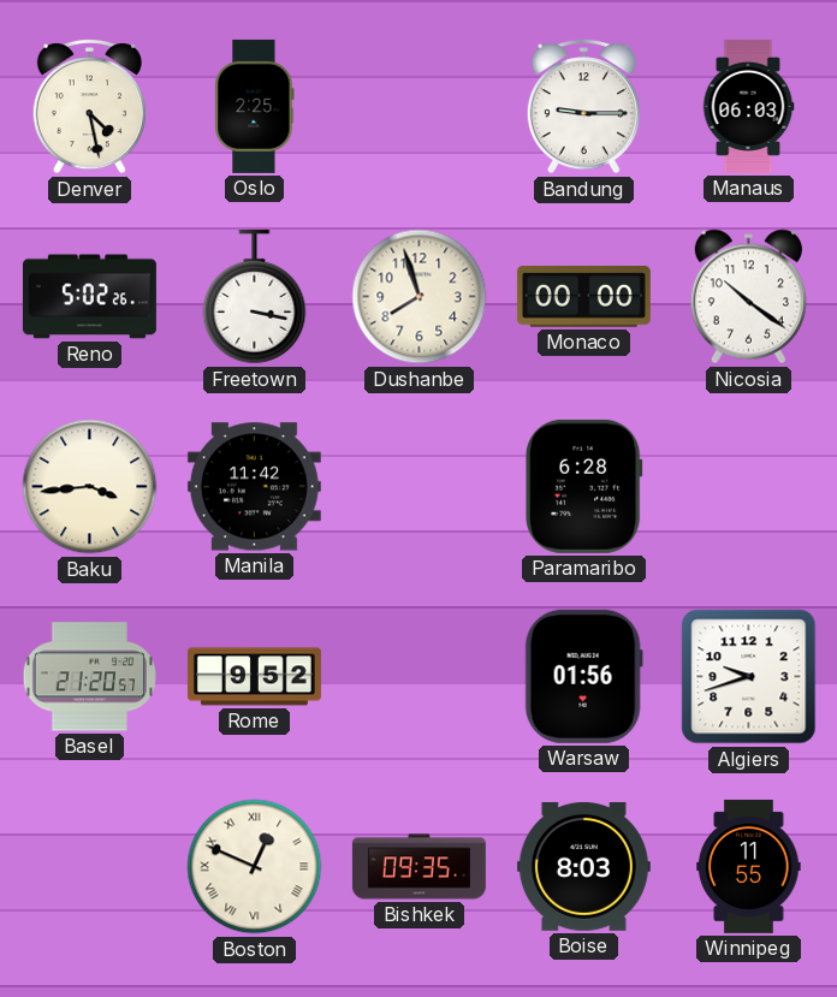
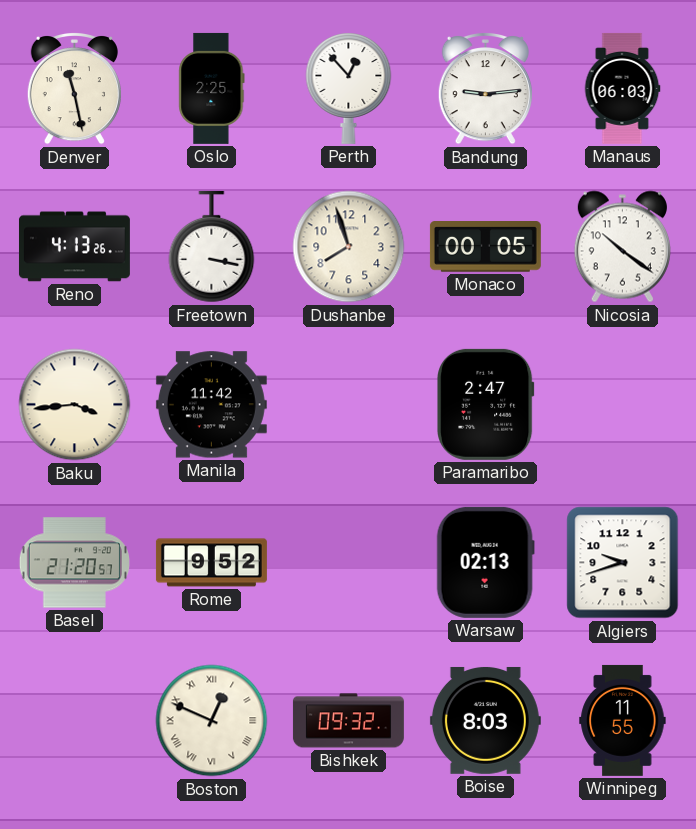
Denver: 4:28 -> 11:28
Perth: none -> 12:53
Bandung: 9:15 -> 9:14
Reno: 5:02 -> 4:13
Monaco: 00:00 -> 00:05
Paramaribo: 6:28 -> 2:47
Warsaw: 01:56 -> 02:13
Bishkek: 09:35 -> 09:32
